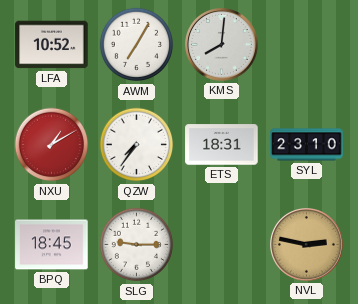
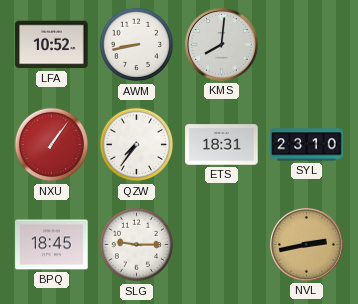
AWM: 7:05 -> 8:43
NXU: 1:10 -> 1:06
NVL: 2:47 -> 2:43
